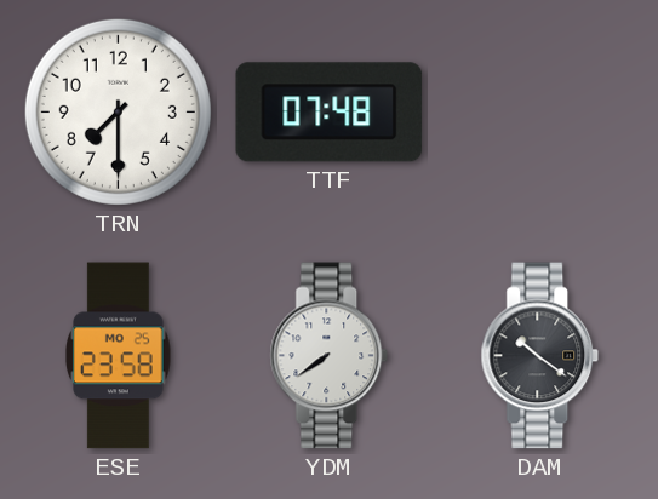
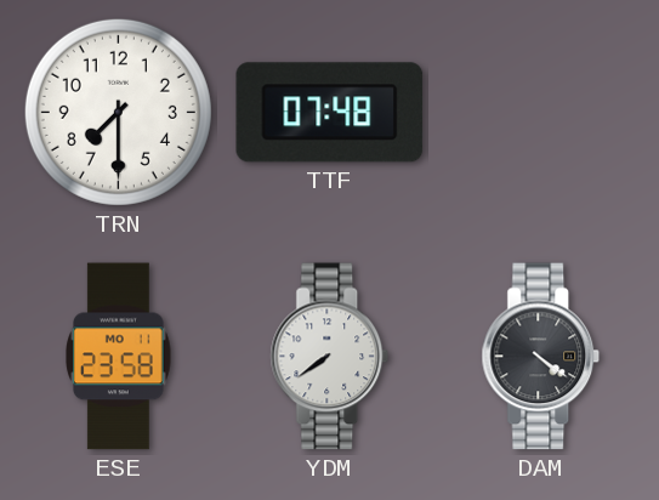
ESE date: MO 25 -> MO 11
DAM: 10:21 -> 4:21
